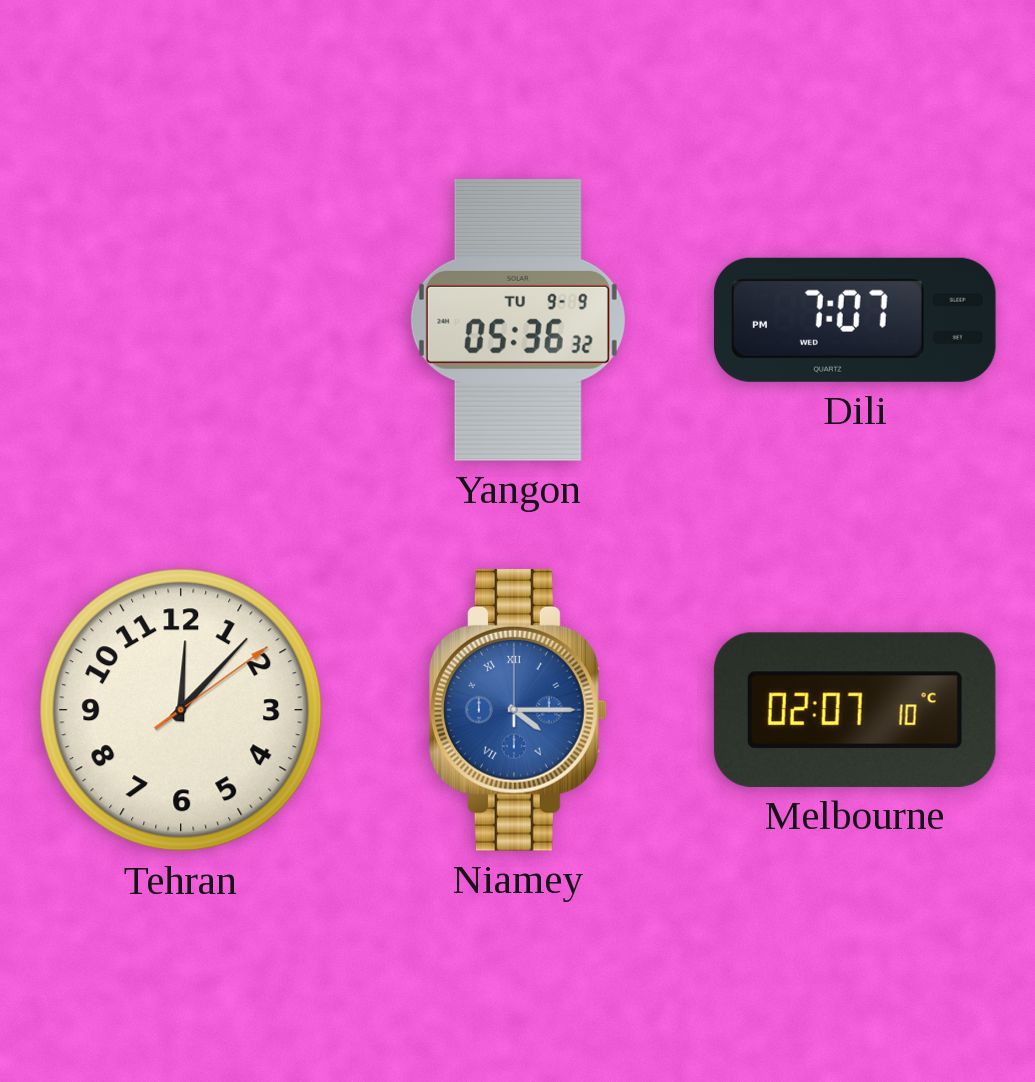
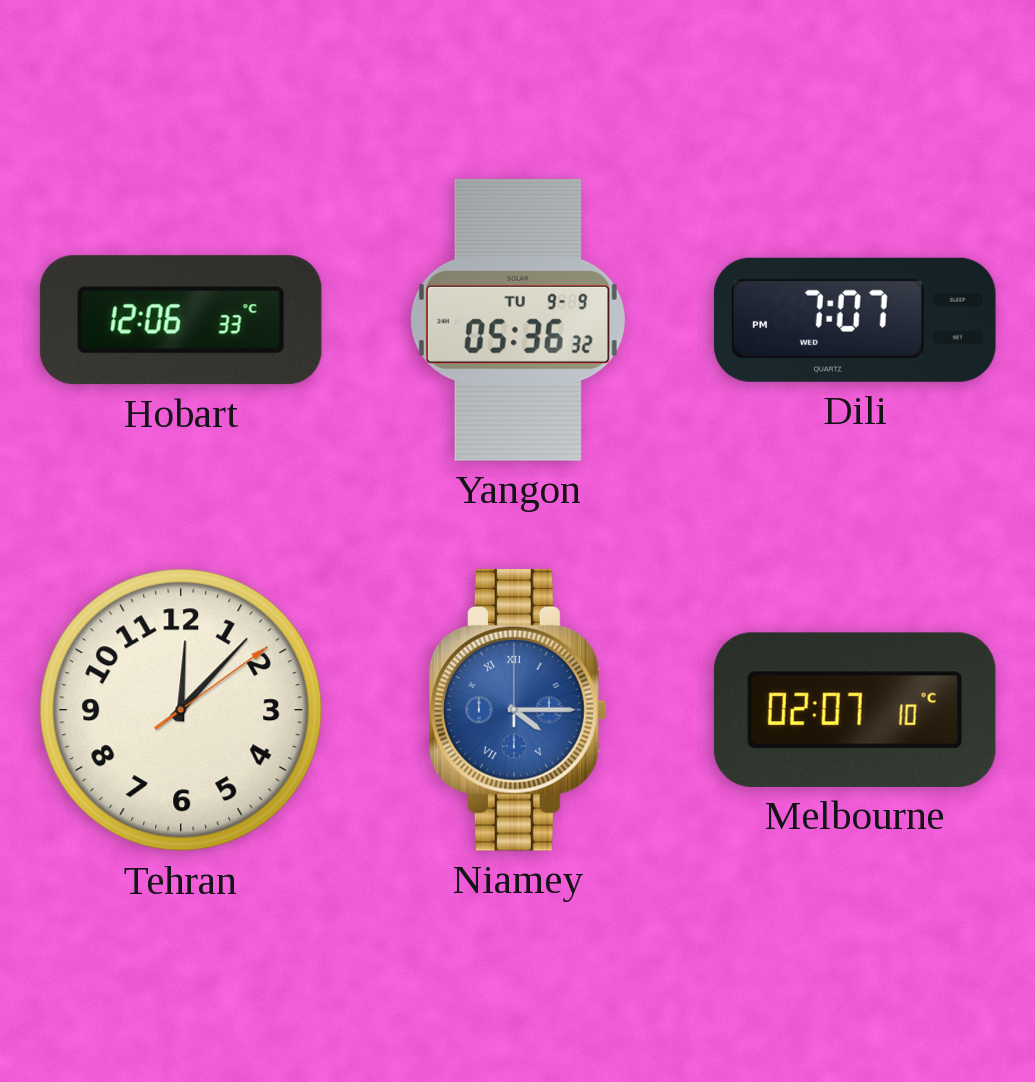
Hobart: none -> 12:06
